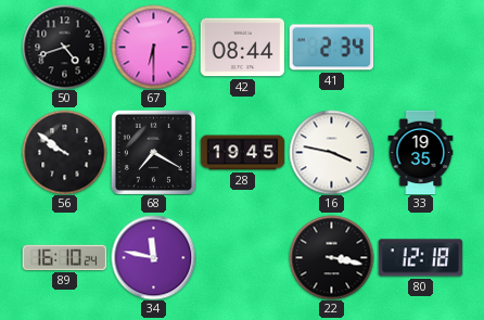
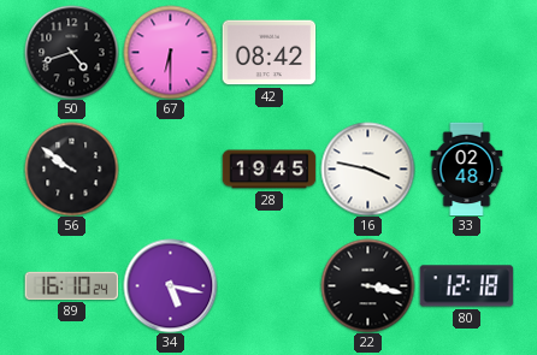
42: 08:44 -> 08:42
41: 2:34 -> none
68: 7:20 -> none
33: 19:35 -> 02:48
34: 11:47 -> 5:17
